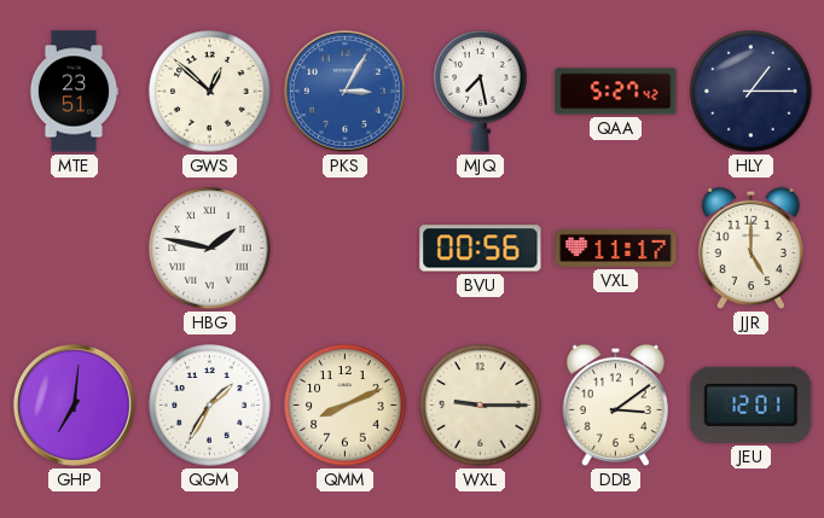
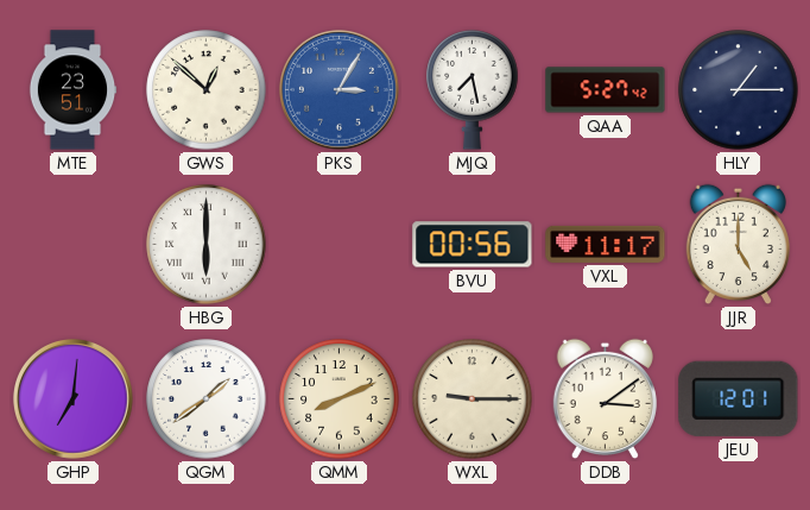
HBG: 1:47 -> 6:00
QGM: 1:35 -> 1:39
